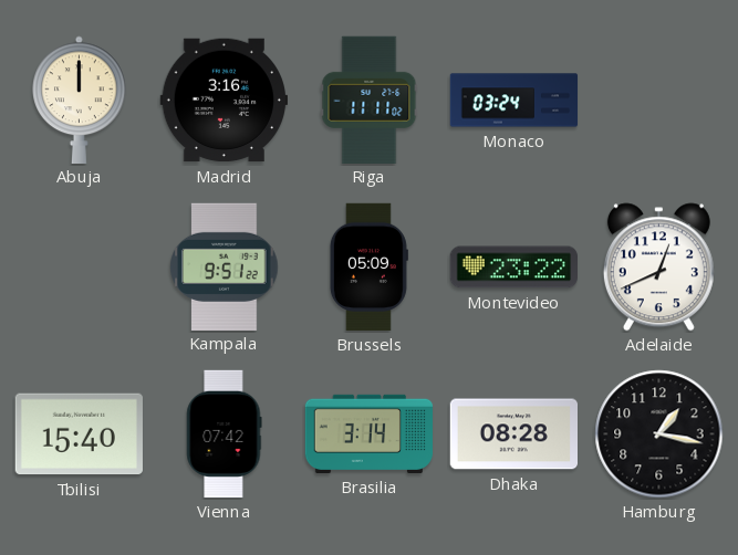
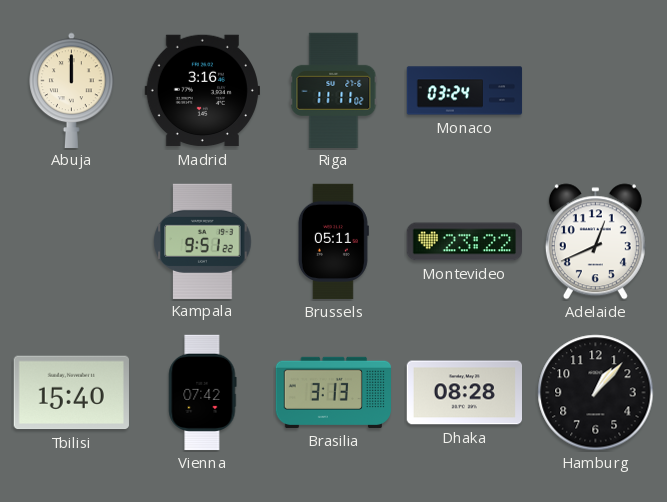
Brussels: 05:09 -> 05:11
Brasilia: 3:14 -> 3:13
Hamburg: 1:17 -> 1:07
